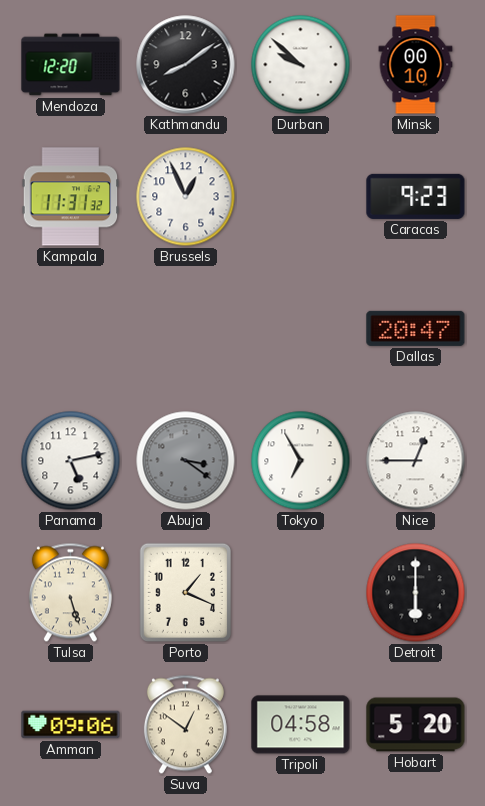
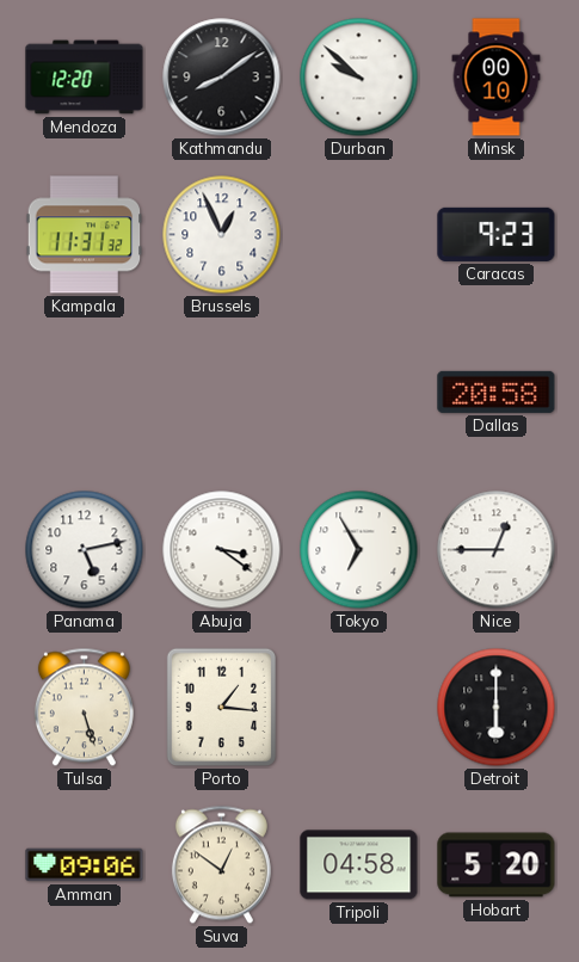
Dallas: 20:47 -> 20:58
Abuja dial: grey -> white
Porto: 1:19 -> 1:16
